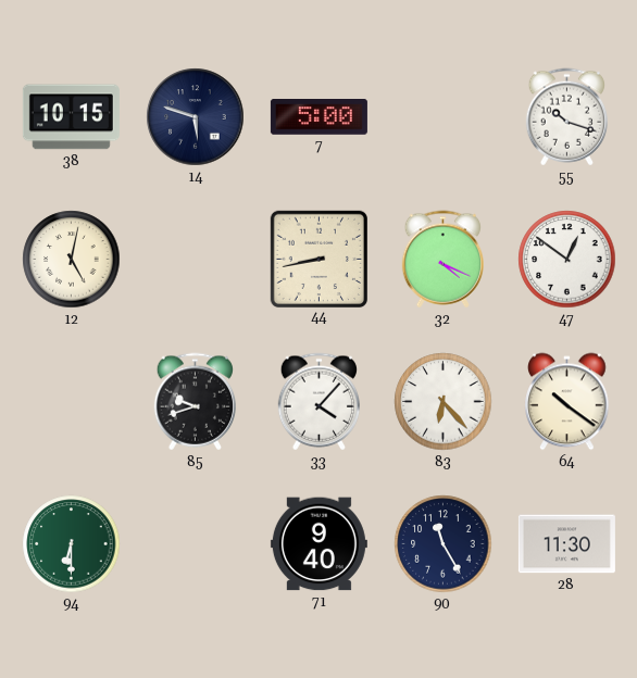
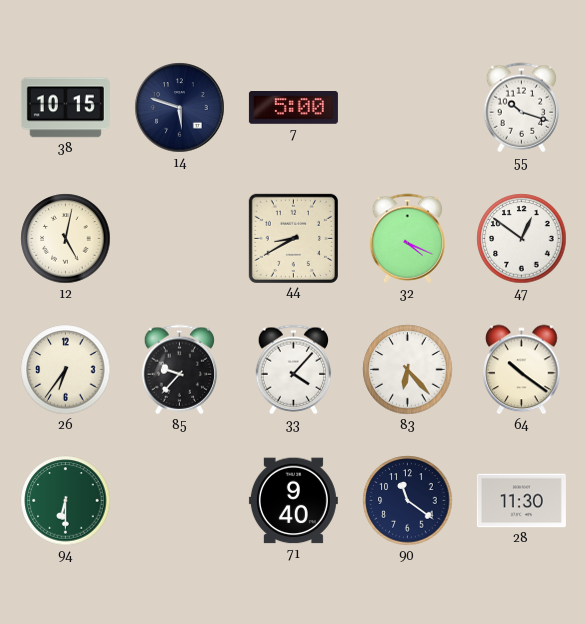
44: 8:43 -> 8:40
26: none -> 6:36
85: 9:42 -> 9:37
90: 11:25 -> 11:21
